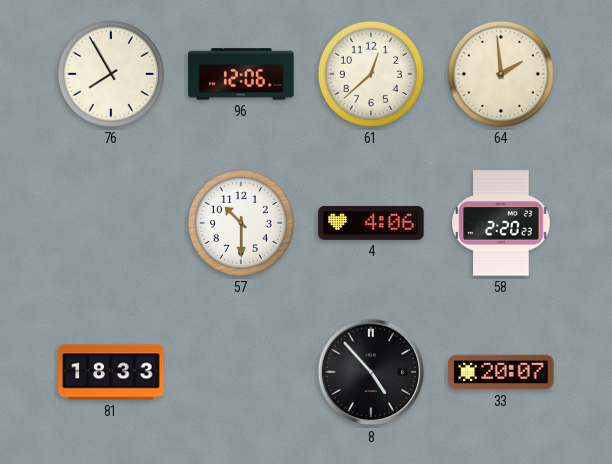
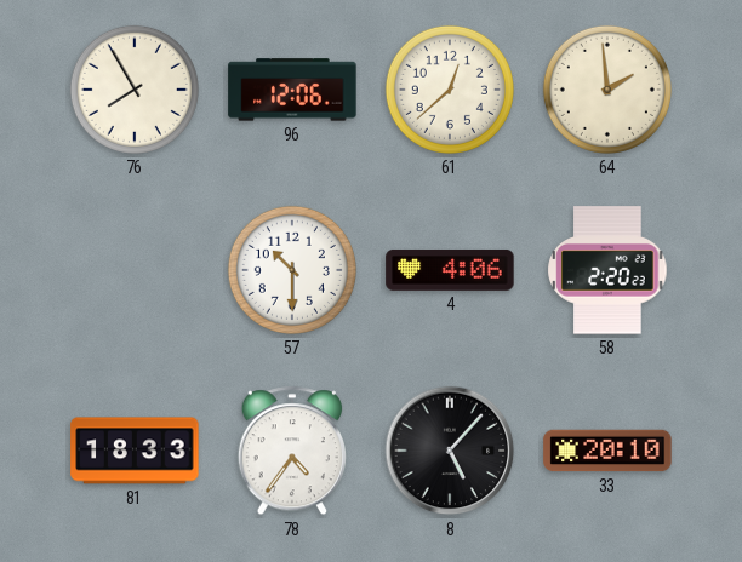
78: none -> 4:36
8: 4:53 -> 5:07
33: 20:07 -> 20:10
